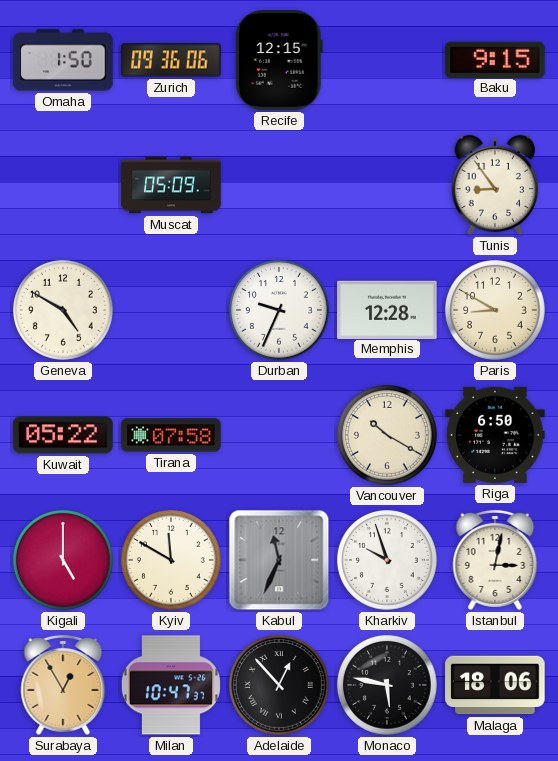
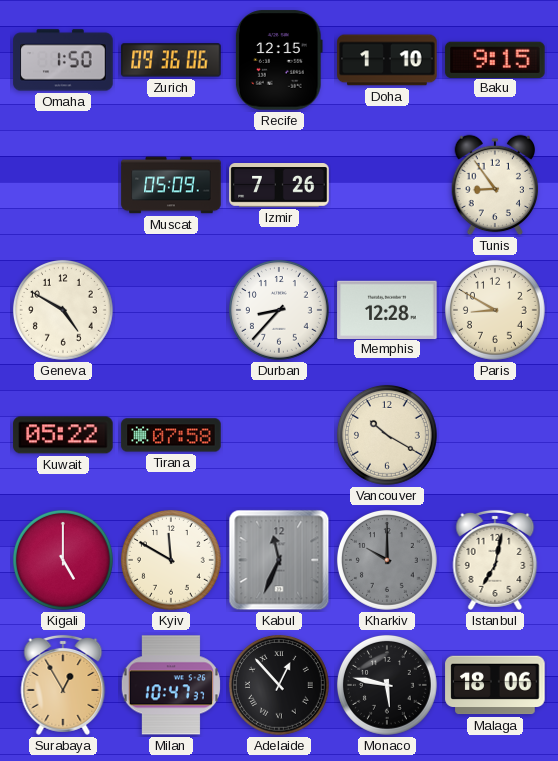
Doha: none -> 1:10
Izmir: none -> 7:26
Durban: 9:34 -> 8:37
Riga: 6:50 -> none
Kharkiv: 9:57 -> 10:00
Kharkiv dial: white -> grey
Istanbul: 3:02 -> 7:02
